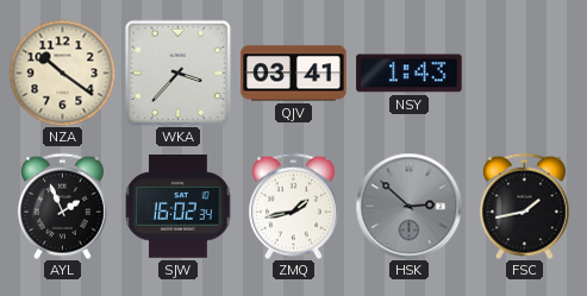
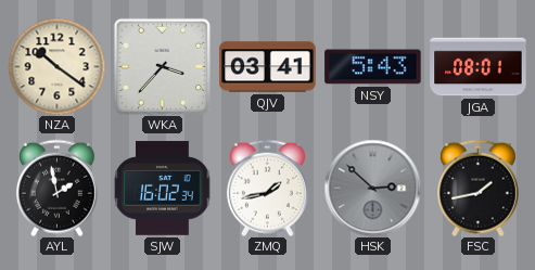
NSY: 1:43 -> 5:43
JGA: none -> 08:01
AYL: 1:56 -> 1:58
